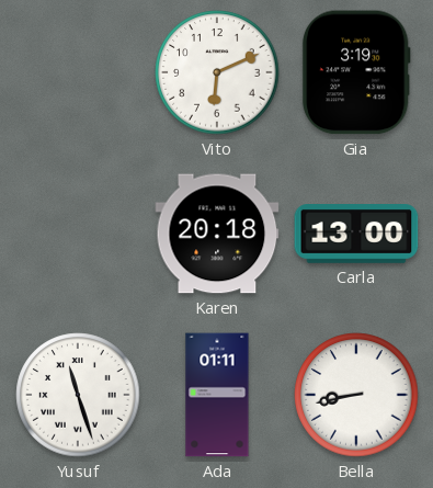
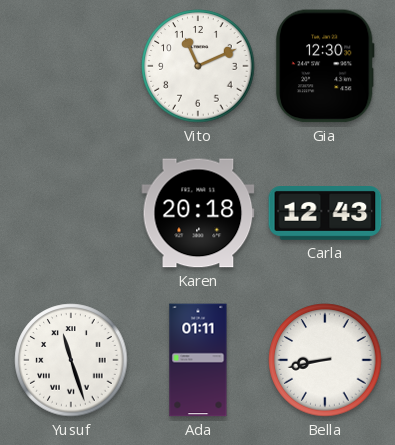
Vito: 6:11 -> 11:11
Gia: 3:19 -> 12:30
Carla: 13:00 -> 12:43
